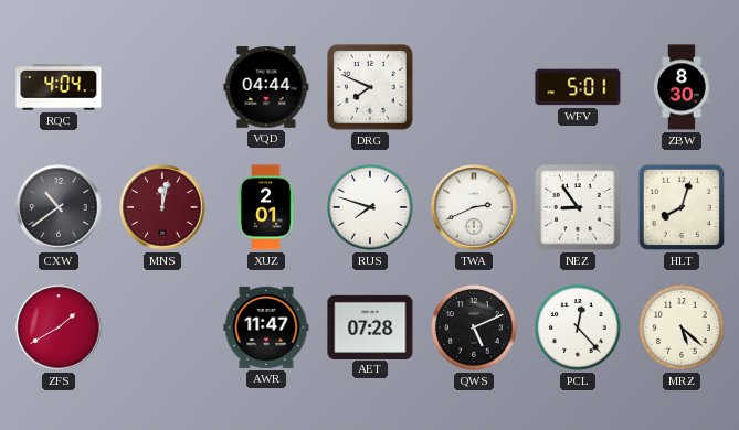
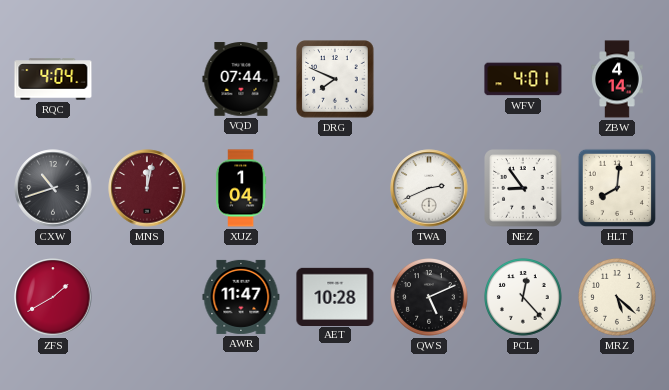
VQD: 04:44 -> 07:44
WFV: 5:01 -> 4:01
ZBW: 8:30 -> 4:14
CXW: 10:39 -> 10:42
XUZ: 2:01 -> 1:04
RUS: 7:48 -> none
HLT: 8:03 -> 8:01
AET: 07:28 -> 10:28
